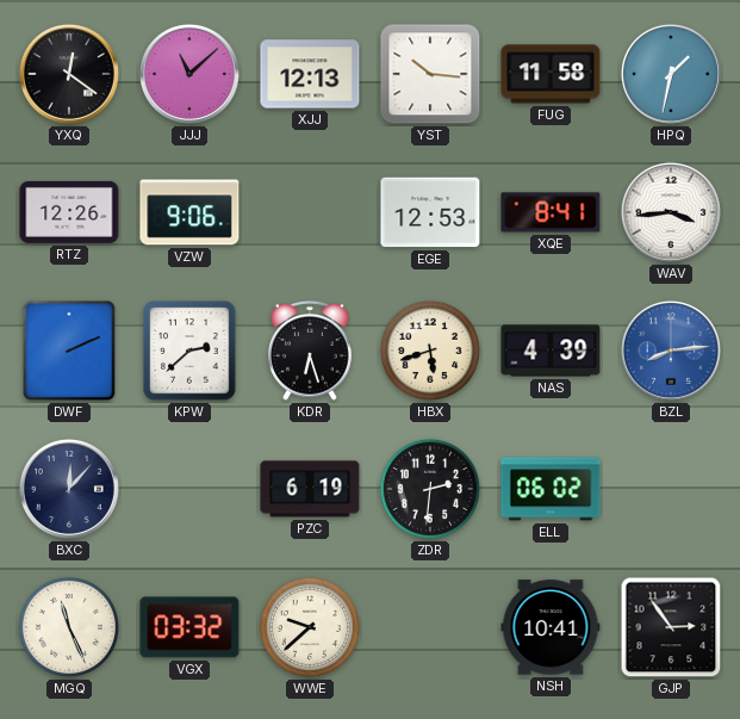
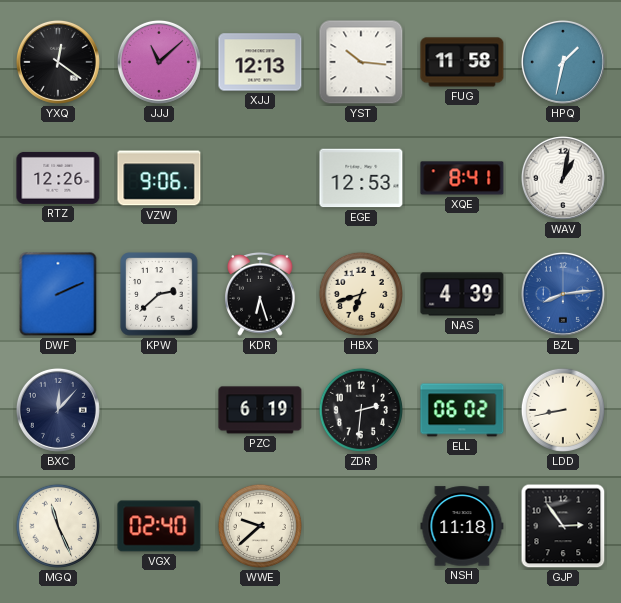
WAV: 3:44 -> 1:02
HBX: 5:42 -> 6:42
LDD: none -> 8:43
VGX: 03:32 -> 02:40
NSH: 10:41 -> 11:18
